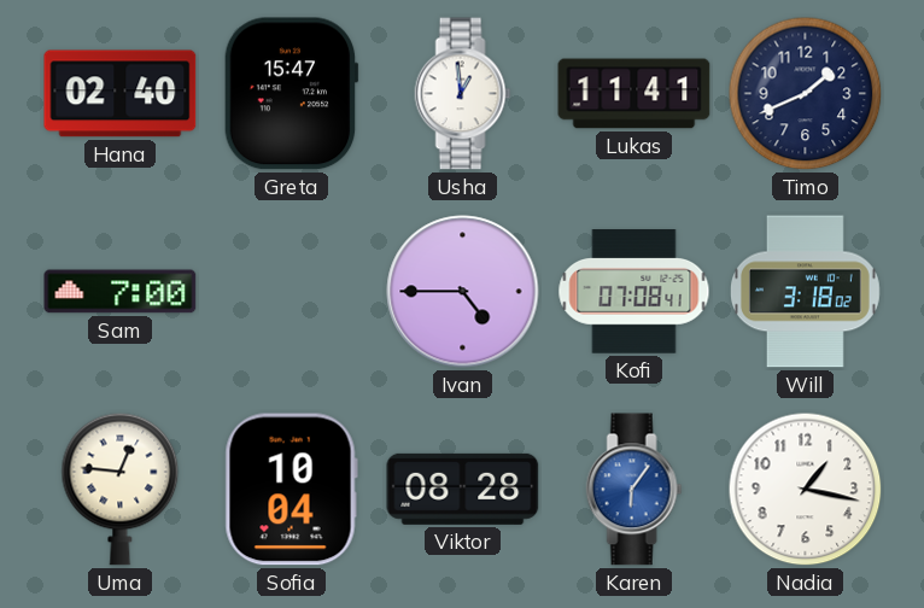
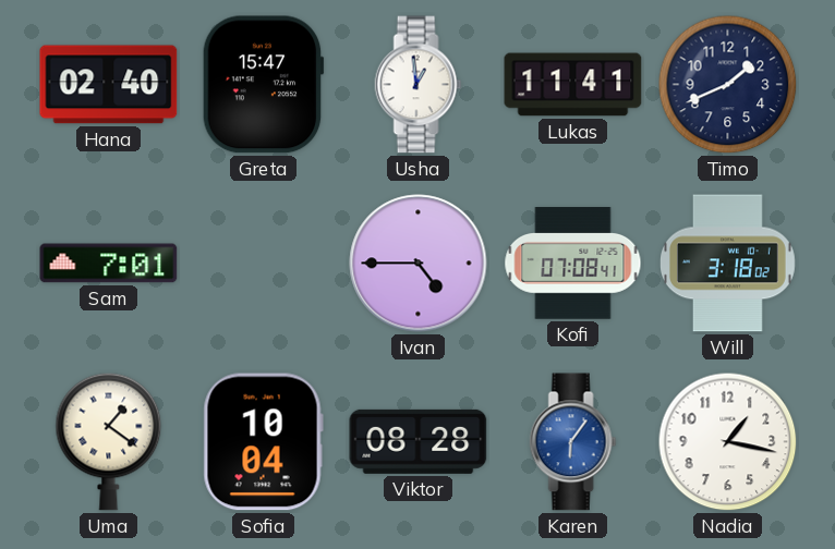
Sam: 7:00 -> 7:01
Uma: 12:46 -> 1:21
